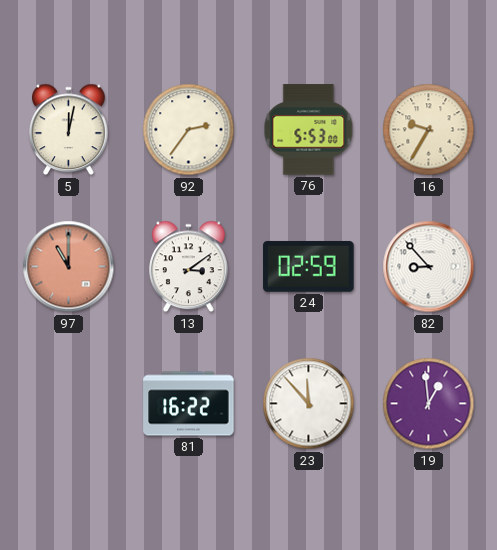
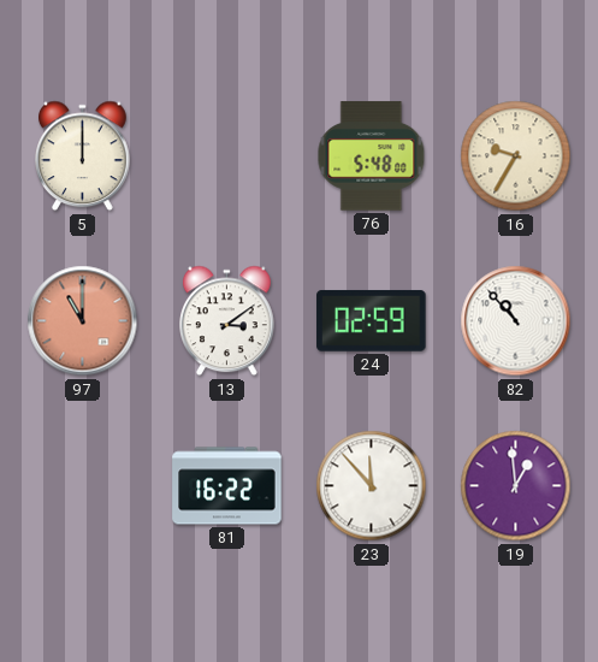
5: 12:02 -> 12:00
92: 2:36 -> none
76: 5:53 -> 5:48
82: 8:53 -> 10:53
